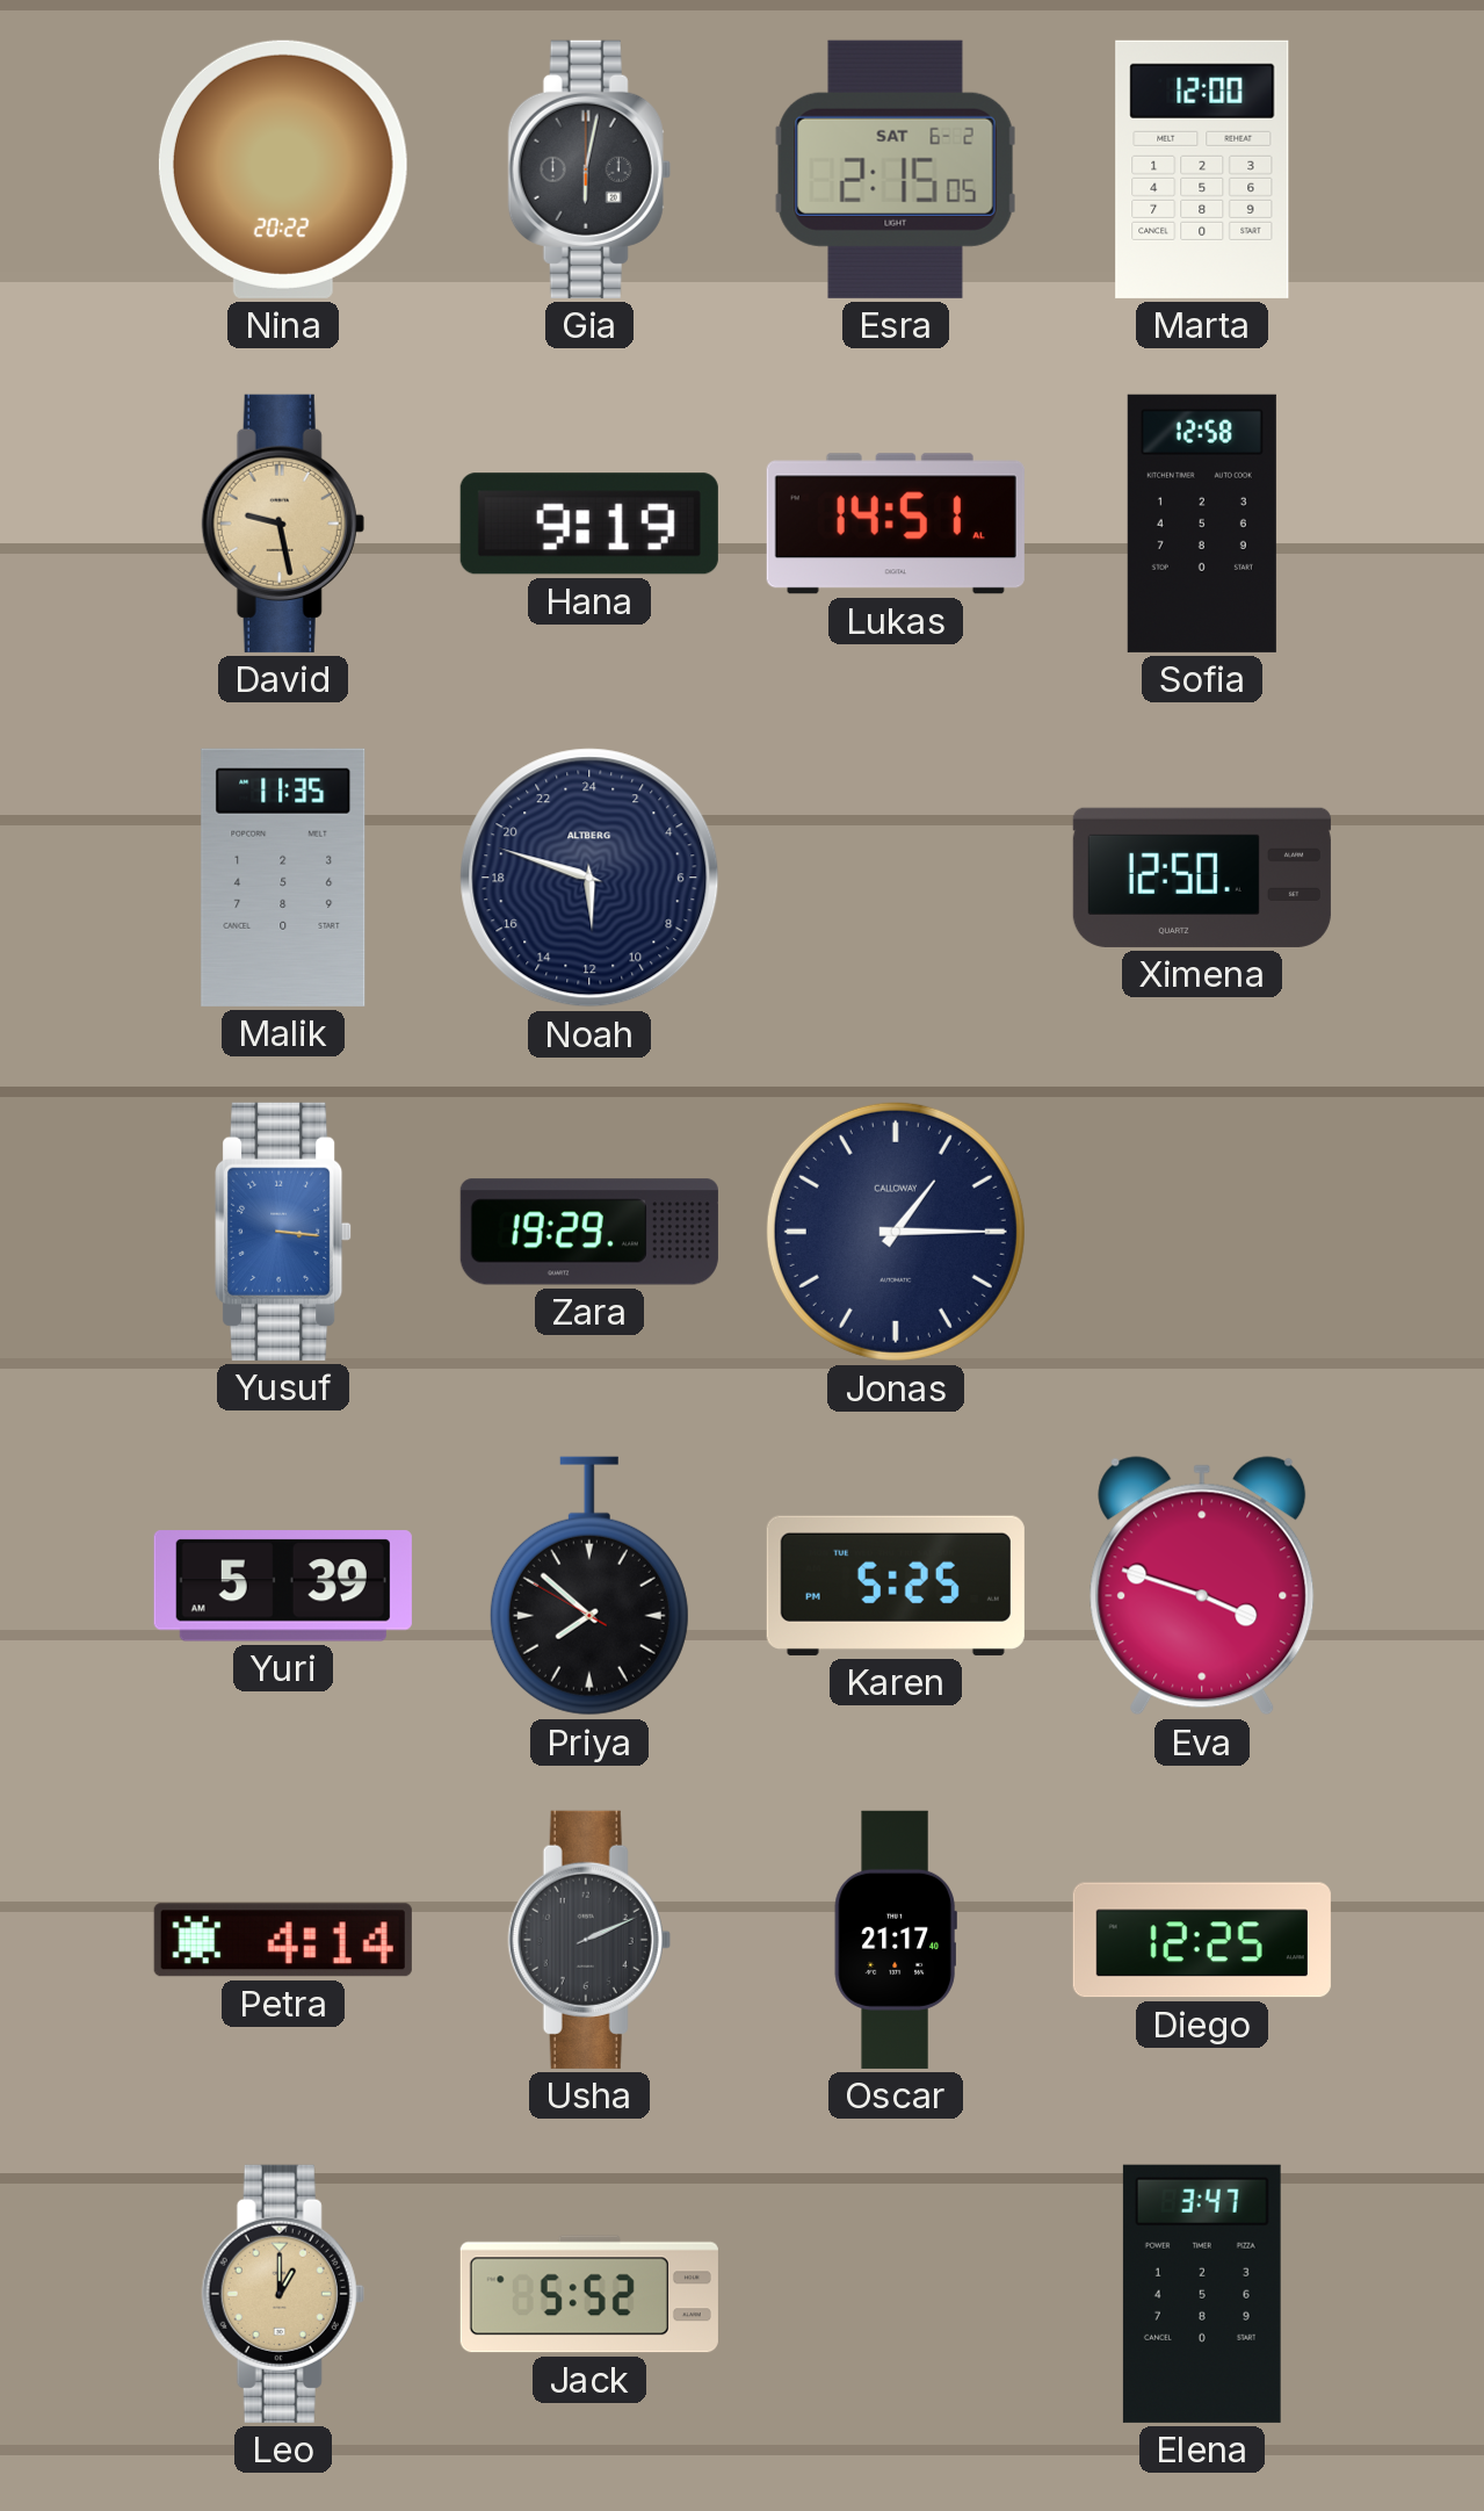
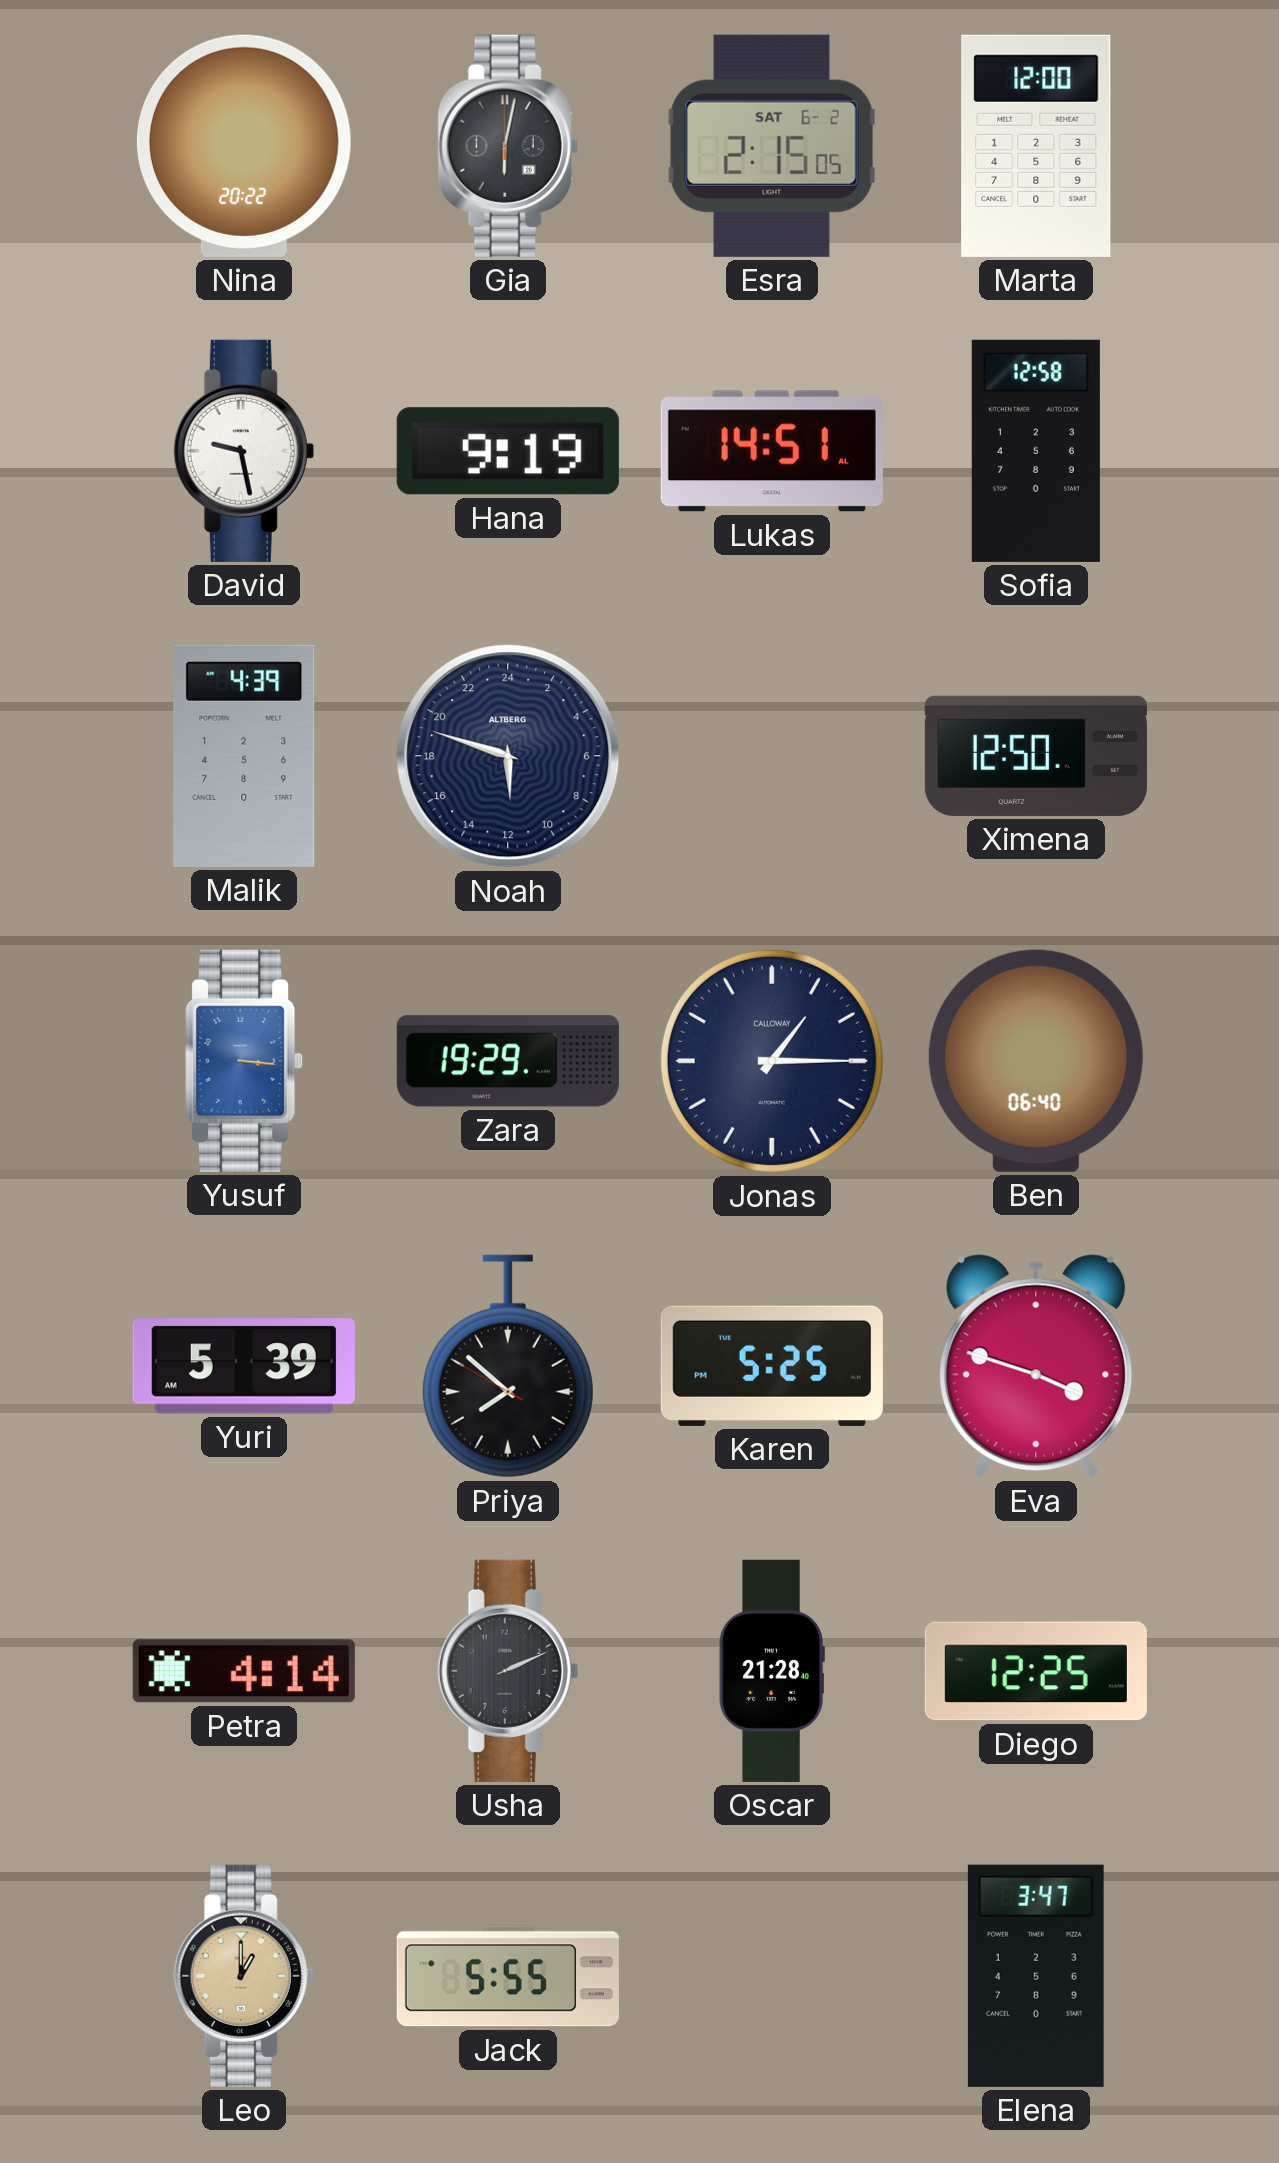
David dial: champagne -> white
Malik: 11:35 -> 4:39
Ben: none -> 06:40
Oscar: 21:17 -> 21:28
Jack: 5:52 -> 5:55
